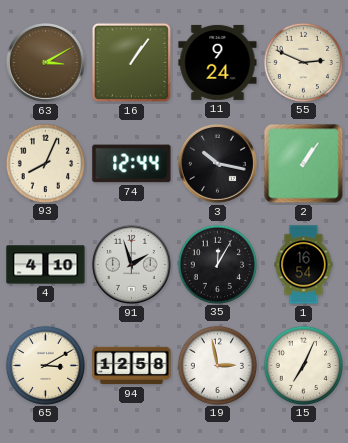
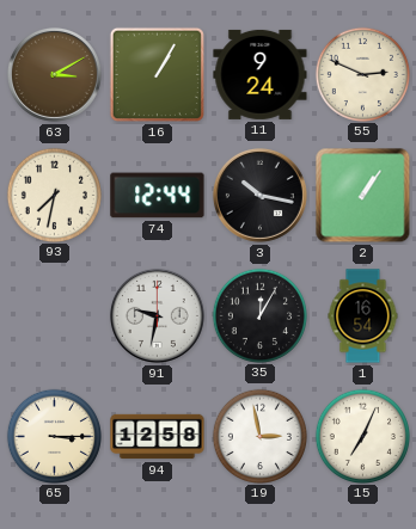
16: 1:06 -> 1:05
93: 8:04 -> 7:32
4: 4:10 -> none
91: 1:57 -> 9:32
65: 3:10 -> 3:15
